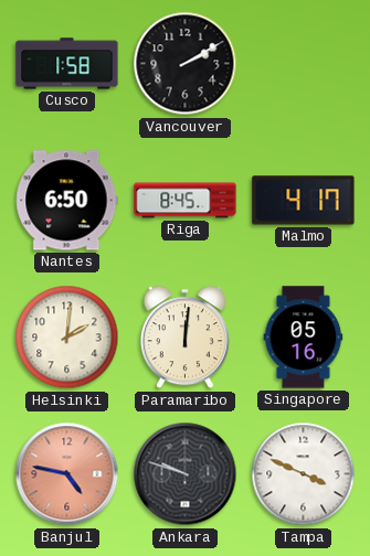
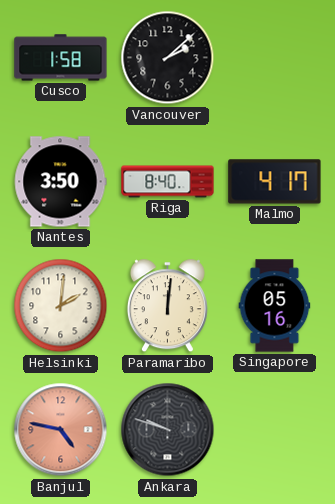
Vancouver: 2:10 -> 2:08
Nantes: 6:50 -> 3:50
Riga: 8:45 -> 8:40
Tampa: 3:49 -> none
